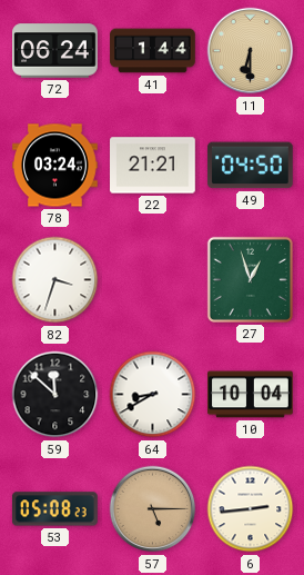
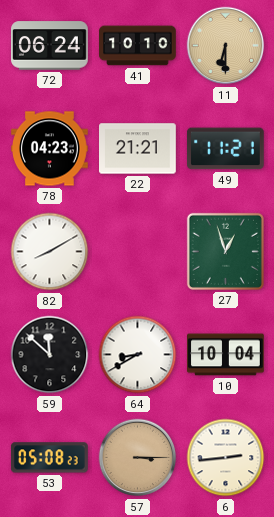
41: 1:44 -> 10:10
78: 03:24 -> 04:23
49: 04:50 -> 11:21
82: 3:33 -> 8:10
57: 5:15 -> 3:15
